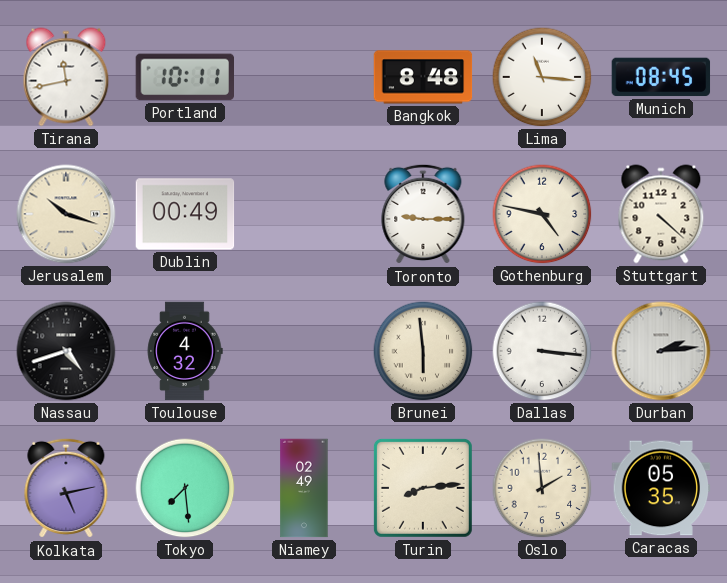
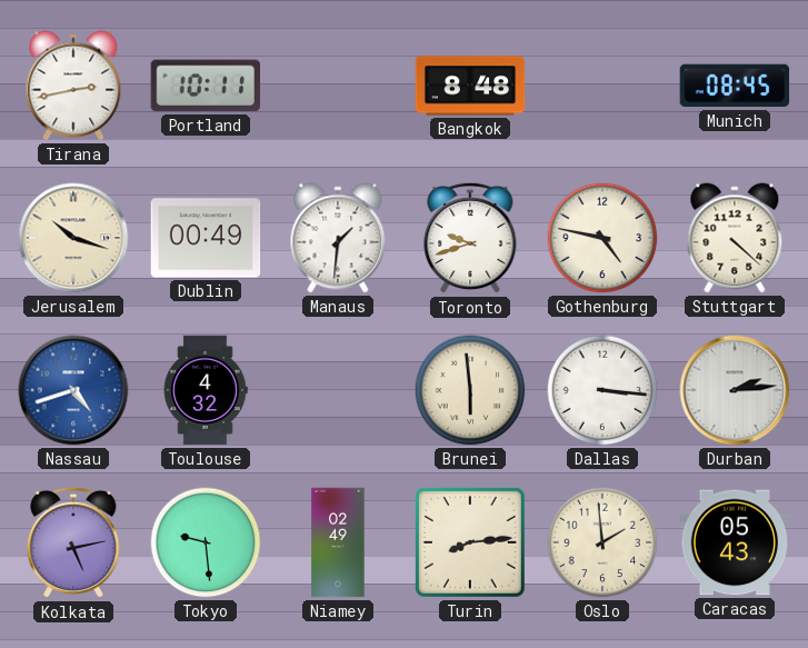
Tirana: 11:43 -> 2:43
Lima: 11:16 -> none
Manaus: none -> 1:31
Toronto: 9:15 -> 9:42
Nassau dial: black -> blue
Tokyo: 7:29 -> 9:29
Caracas: 05:35 -> 05:43
